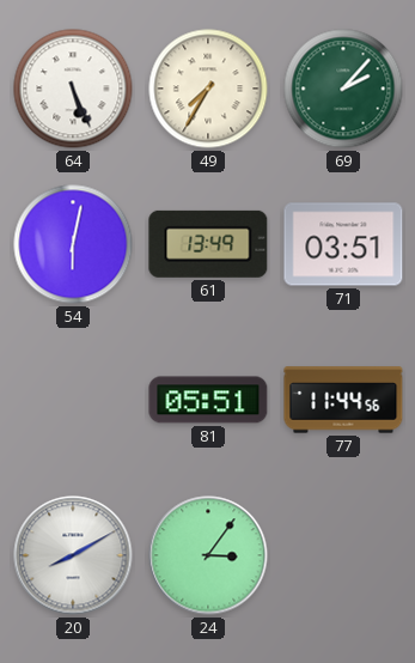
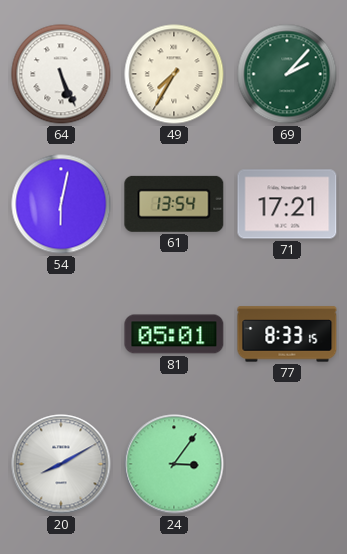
61: 13:49 -> 13:54
71: 03:51 -> 17:21
81: 05:51 -> 05:01
77: 11:44 -> 8:33
